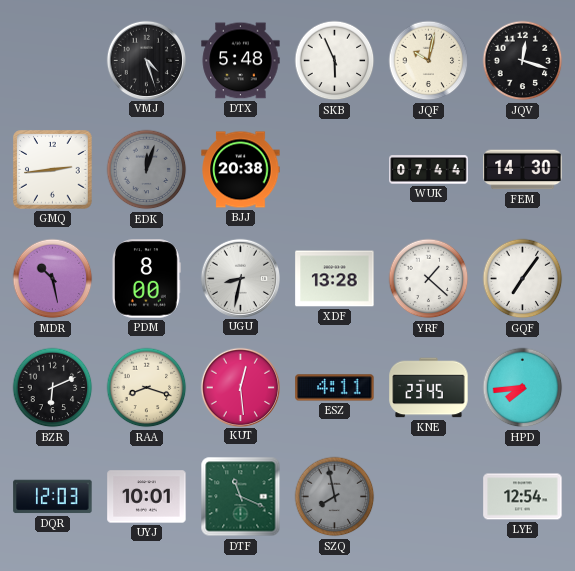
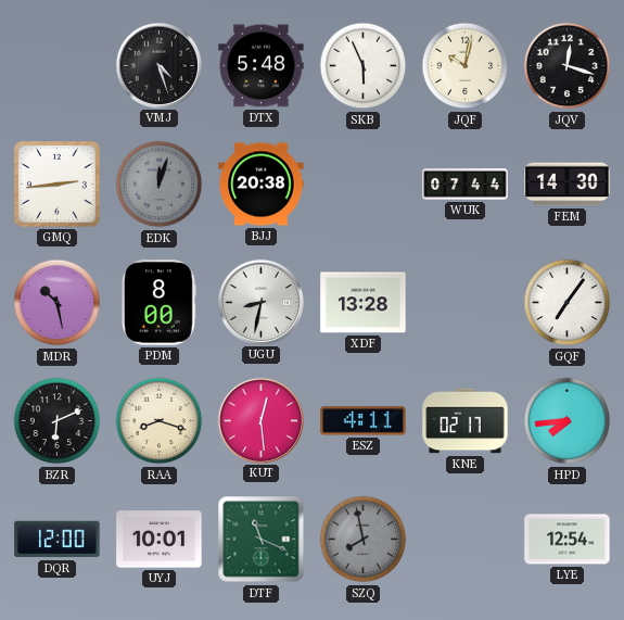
YRF: 1:22 -> none
KNE: 23:45 -> 02:17
DQR: 12:03 -> 12:00
